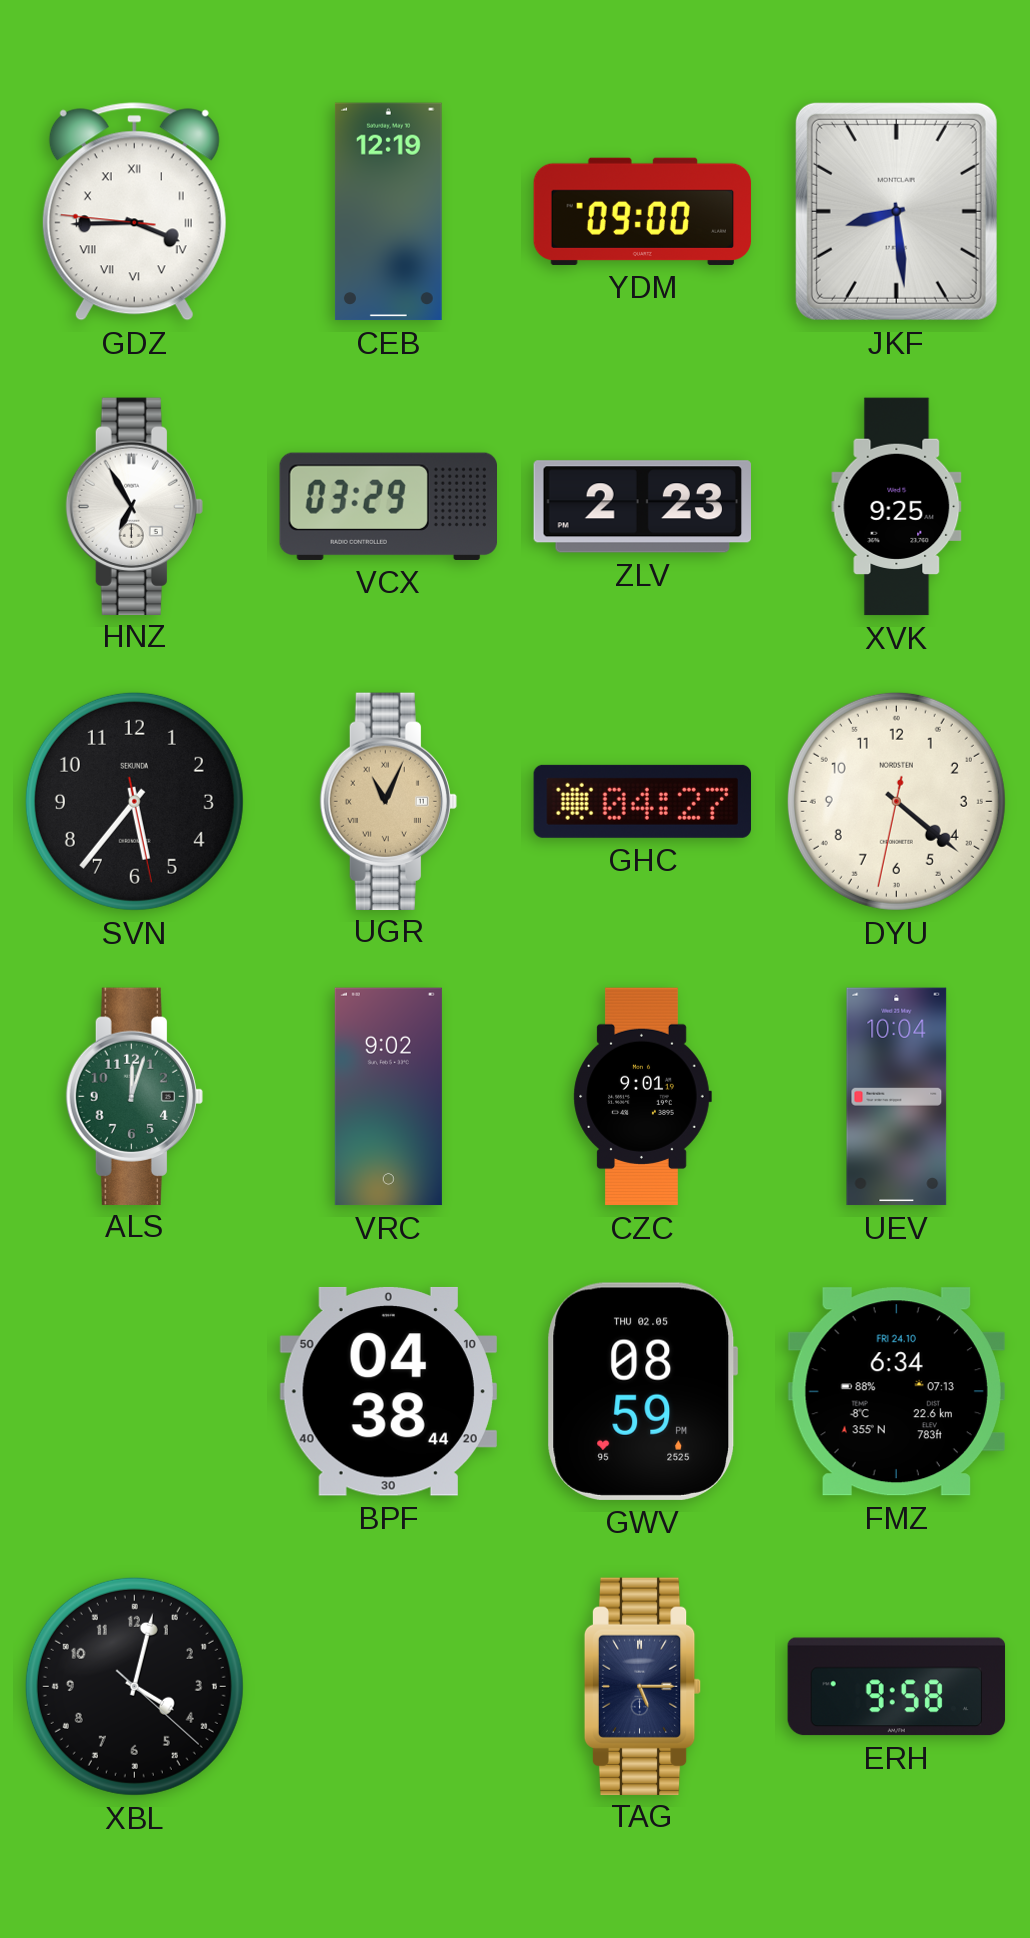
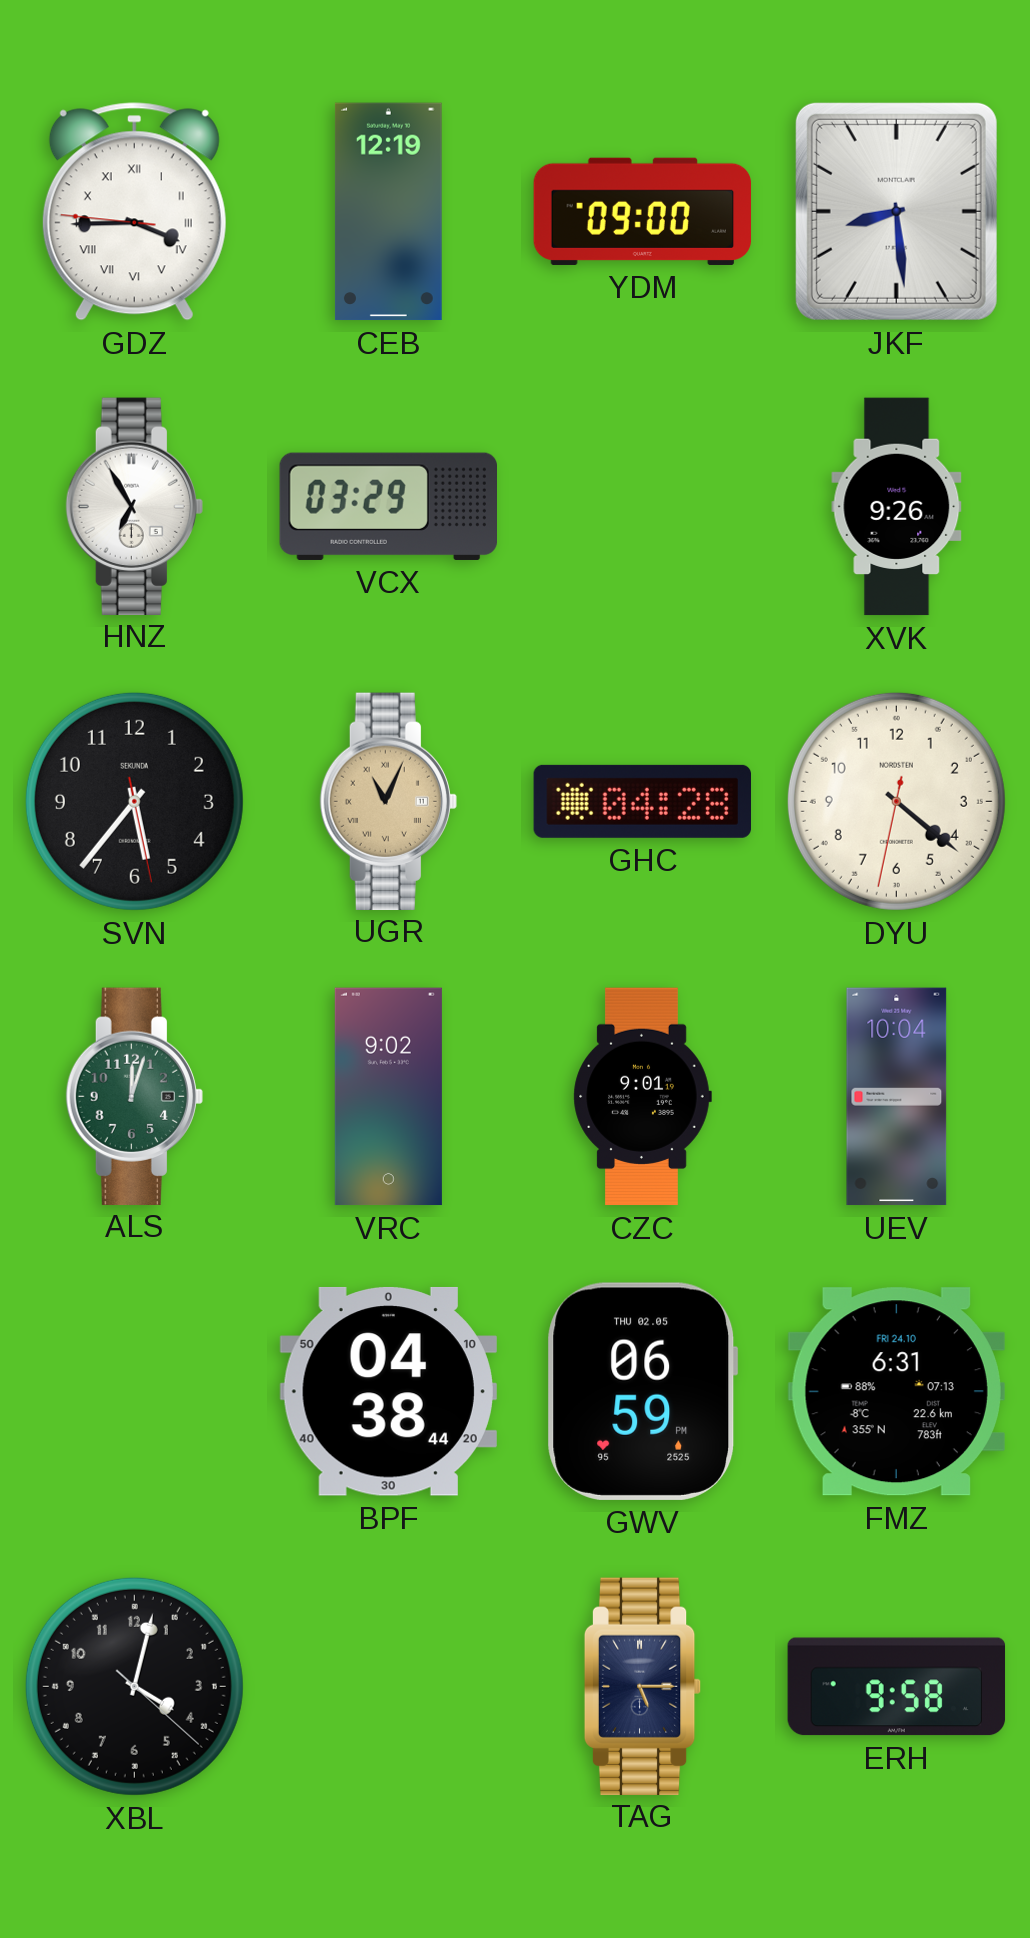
ZLV: 2:23 -> none
XVK: 9:25 -> 9:26
GHC: 04:27 -> 04:28
GWV: 08:59 -> 06:59
FMZ: 6:34 -> 6:31
